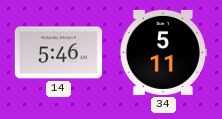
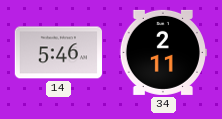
34: 5:11 -> 2:11
